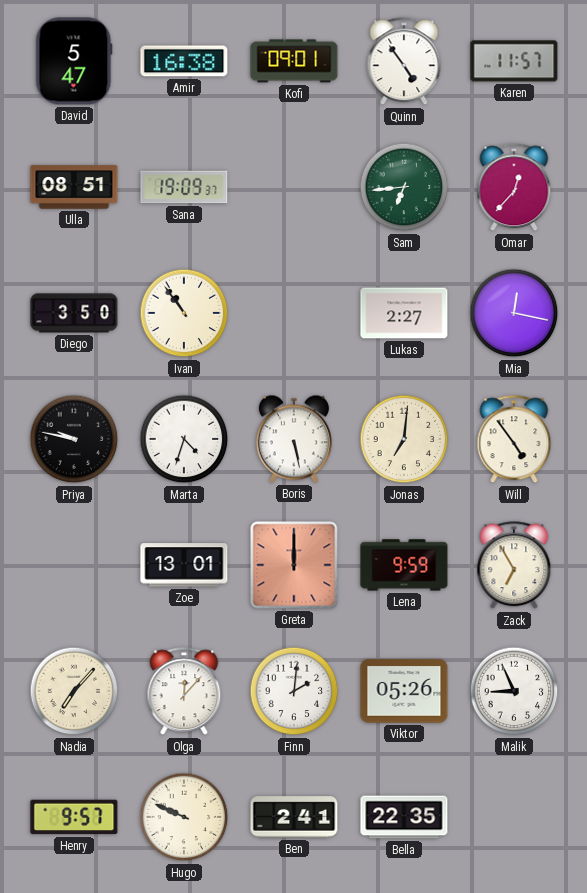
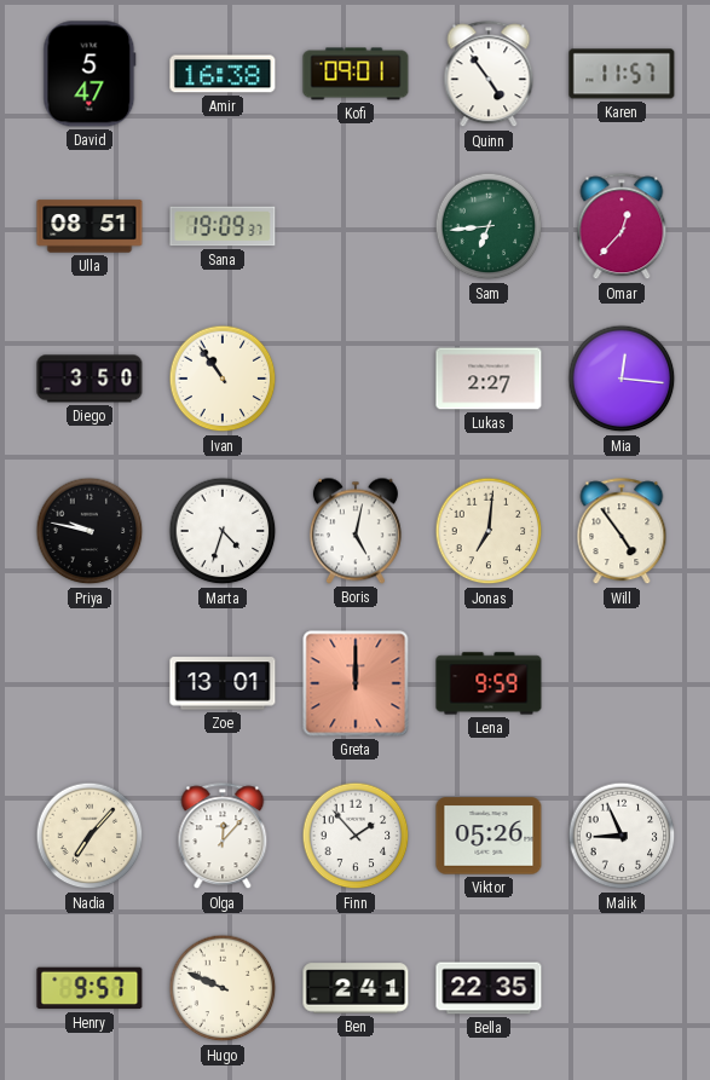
Mia: 12:17 -> 12:16
Boris: 5:28 -> 5:02
Zack: 6:55 -> none
Finn: 2:01 -> 1:53
